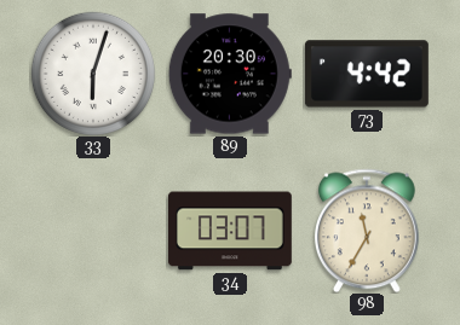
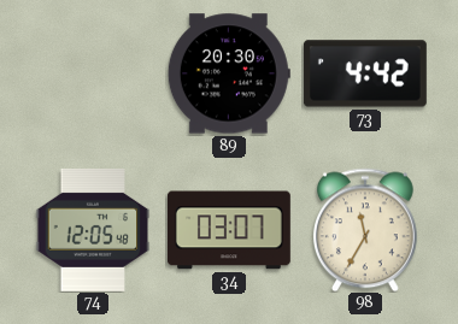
33: 6:03 -> none
74: none -> 12:05
